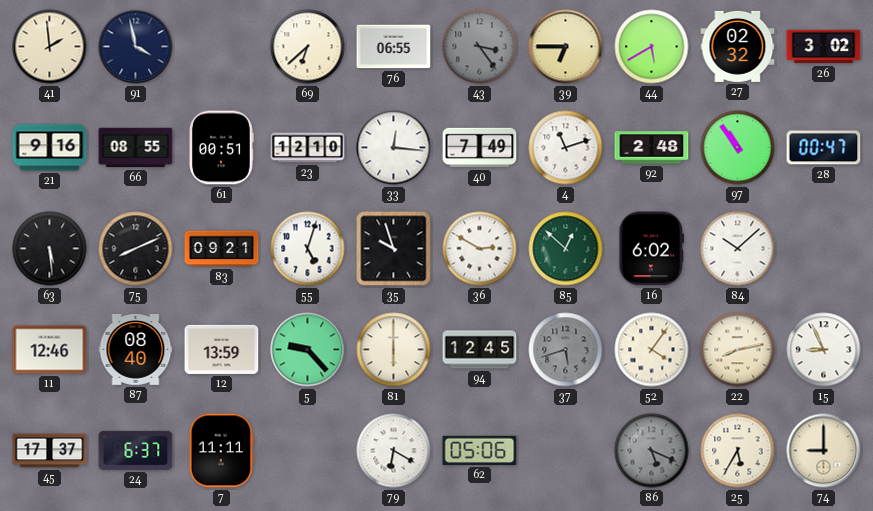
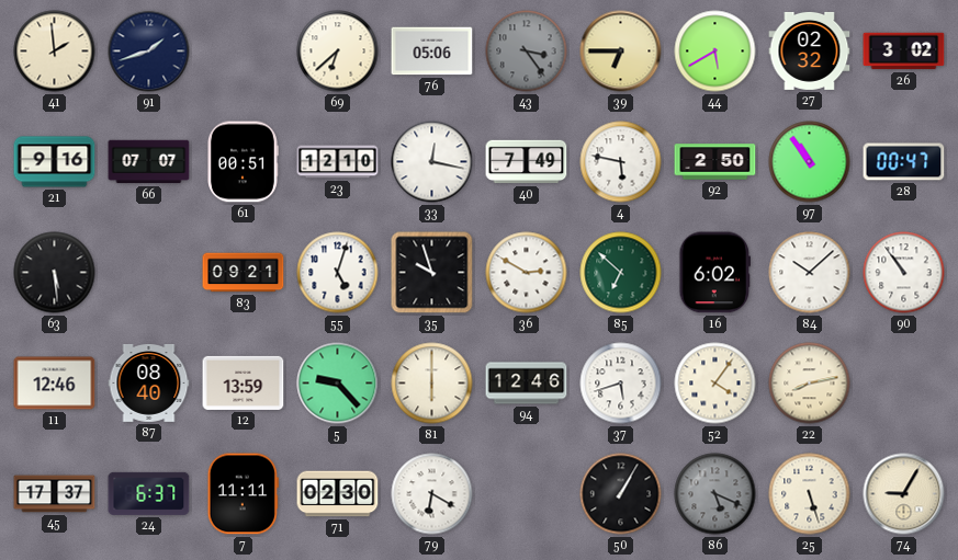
91: 3:58 -> 1:42
76: 06:55 -> 05:06
66: 08:55 -> 07:07
33: 12:16 -> 12:17
4: 11:12 -> 5:47
92: 2:48 -> 2:50
75: 8:11 -> none
85: 12:52 -> 6:52
90: none -> 10:54
94: 12:45 -> 12:46
37 dial: grey -> white
15: 8:56 -> none
71: none -> 02:30
62: 05:06 -> none
50: none -> 1:05
25: 5:35 -> 5:27
74: 9:00 -> 9:05
